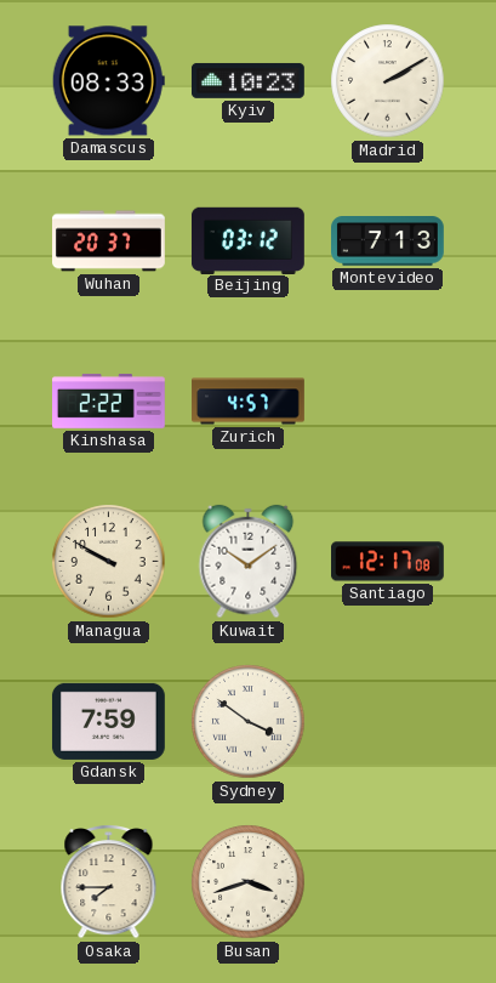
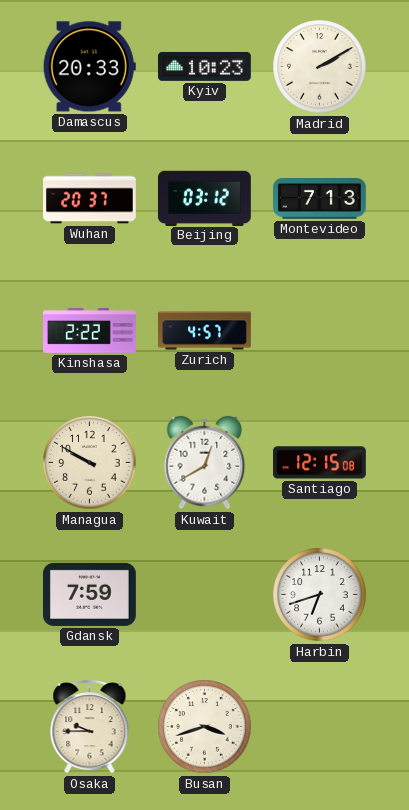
Damascus: 08:33 -> 20:33
Kuwait: 10:09 -> 12:40
Santiago: 12:17 -> 12:15
Sydney: 3:51 -> none
Harbin: none -> 6:42
Osaka: 7:45 -> 9:45
